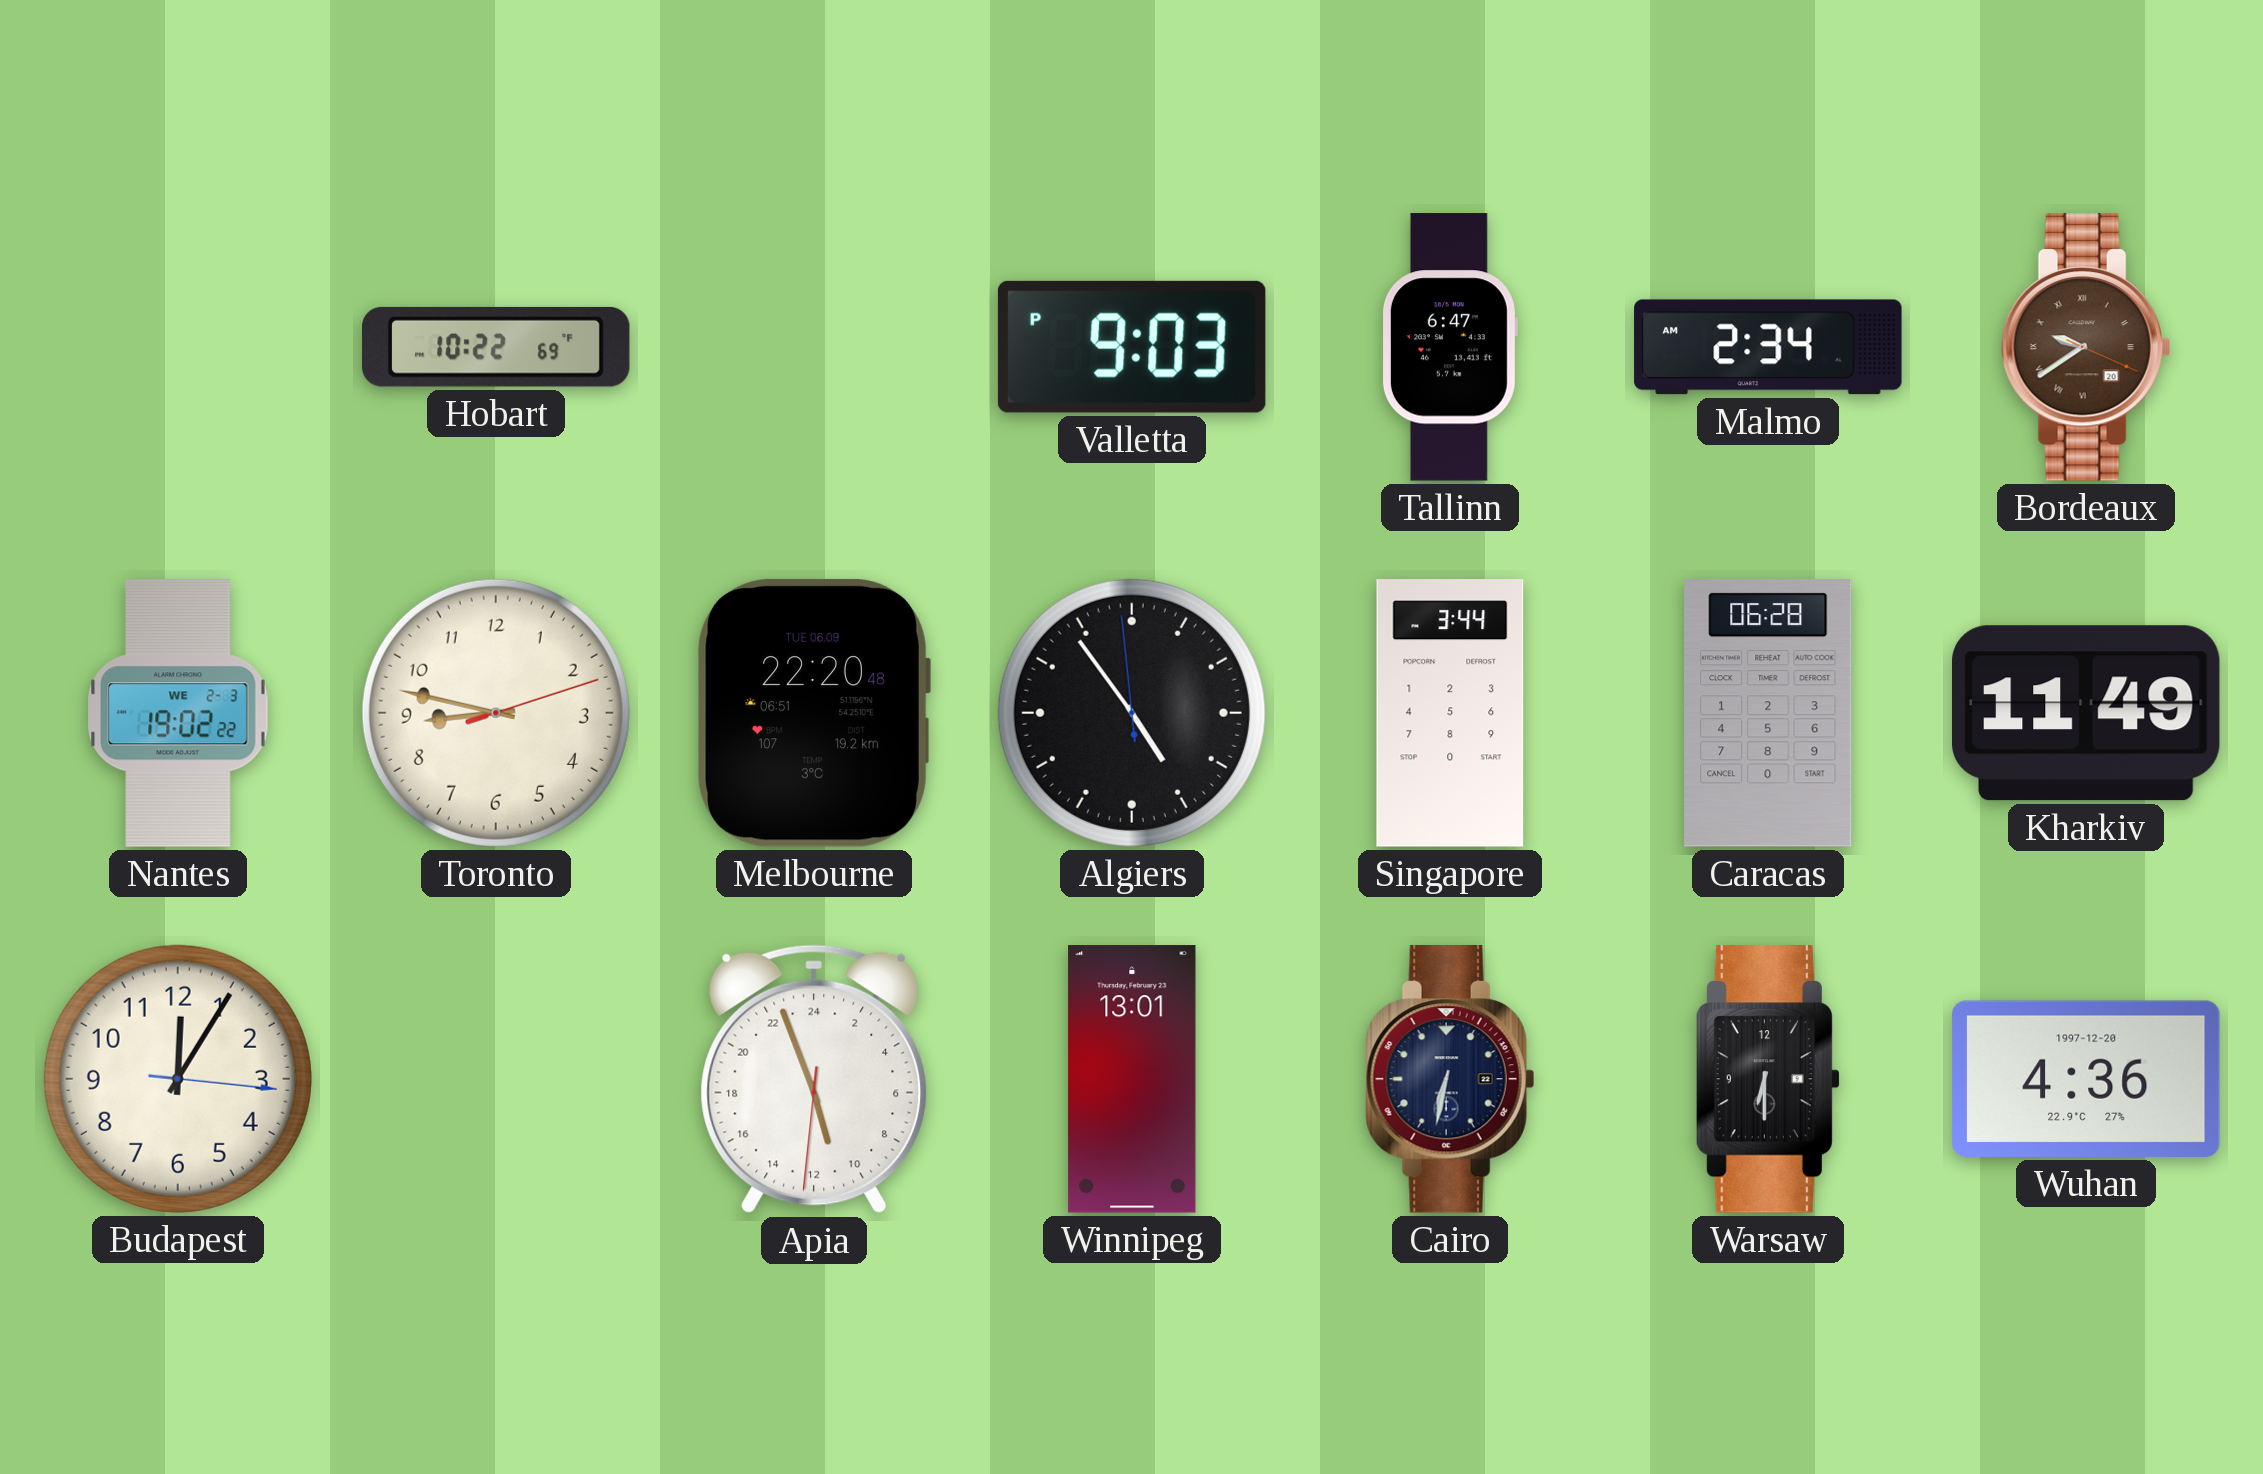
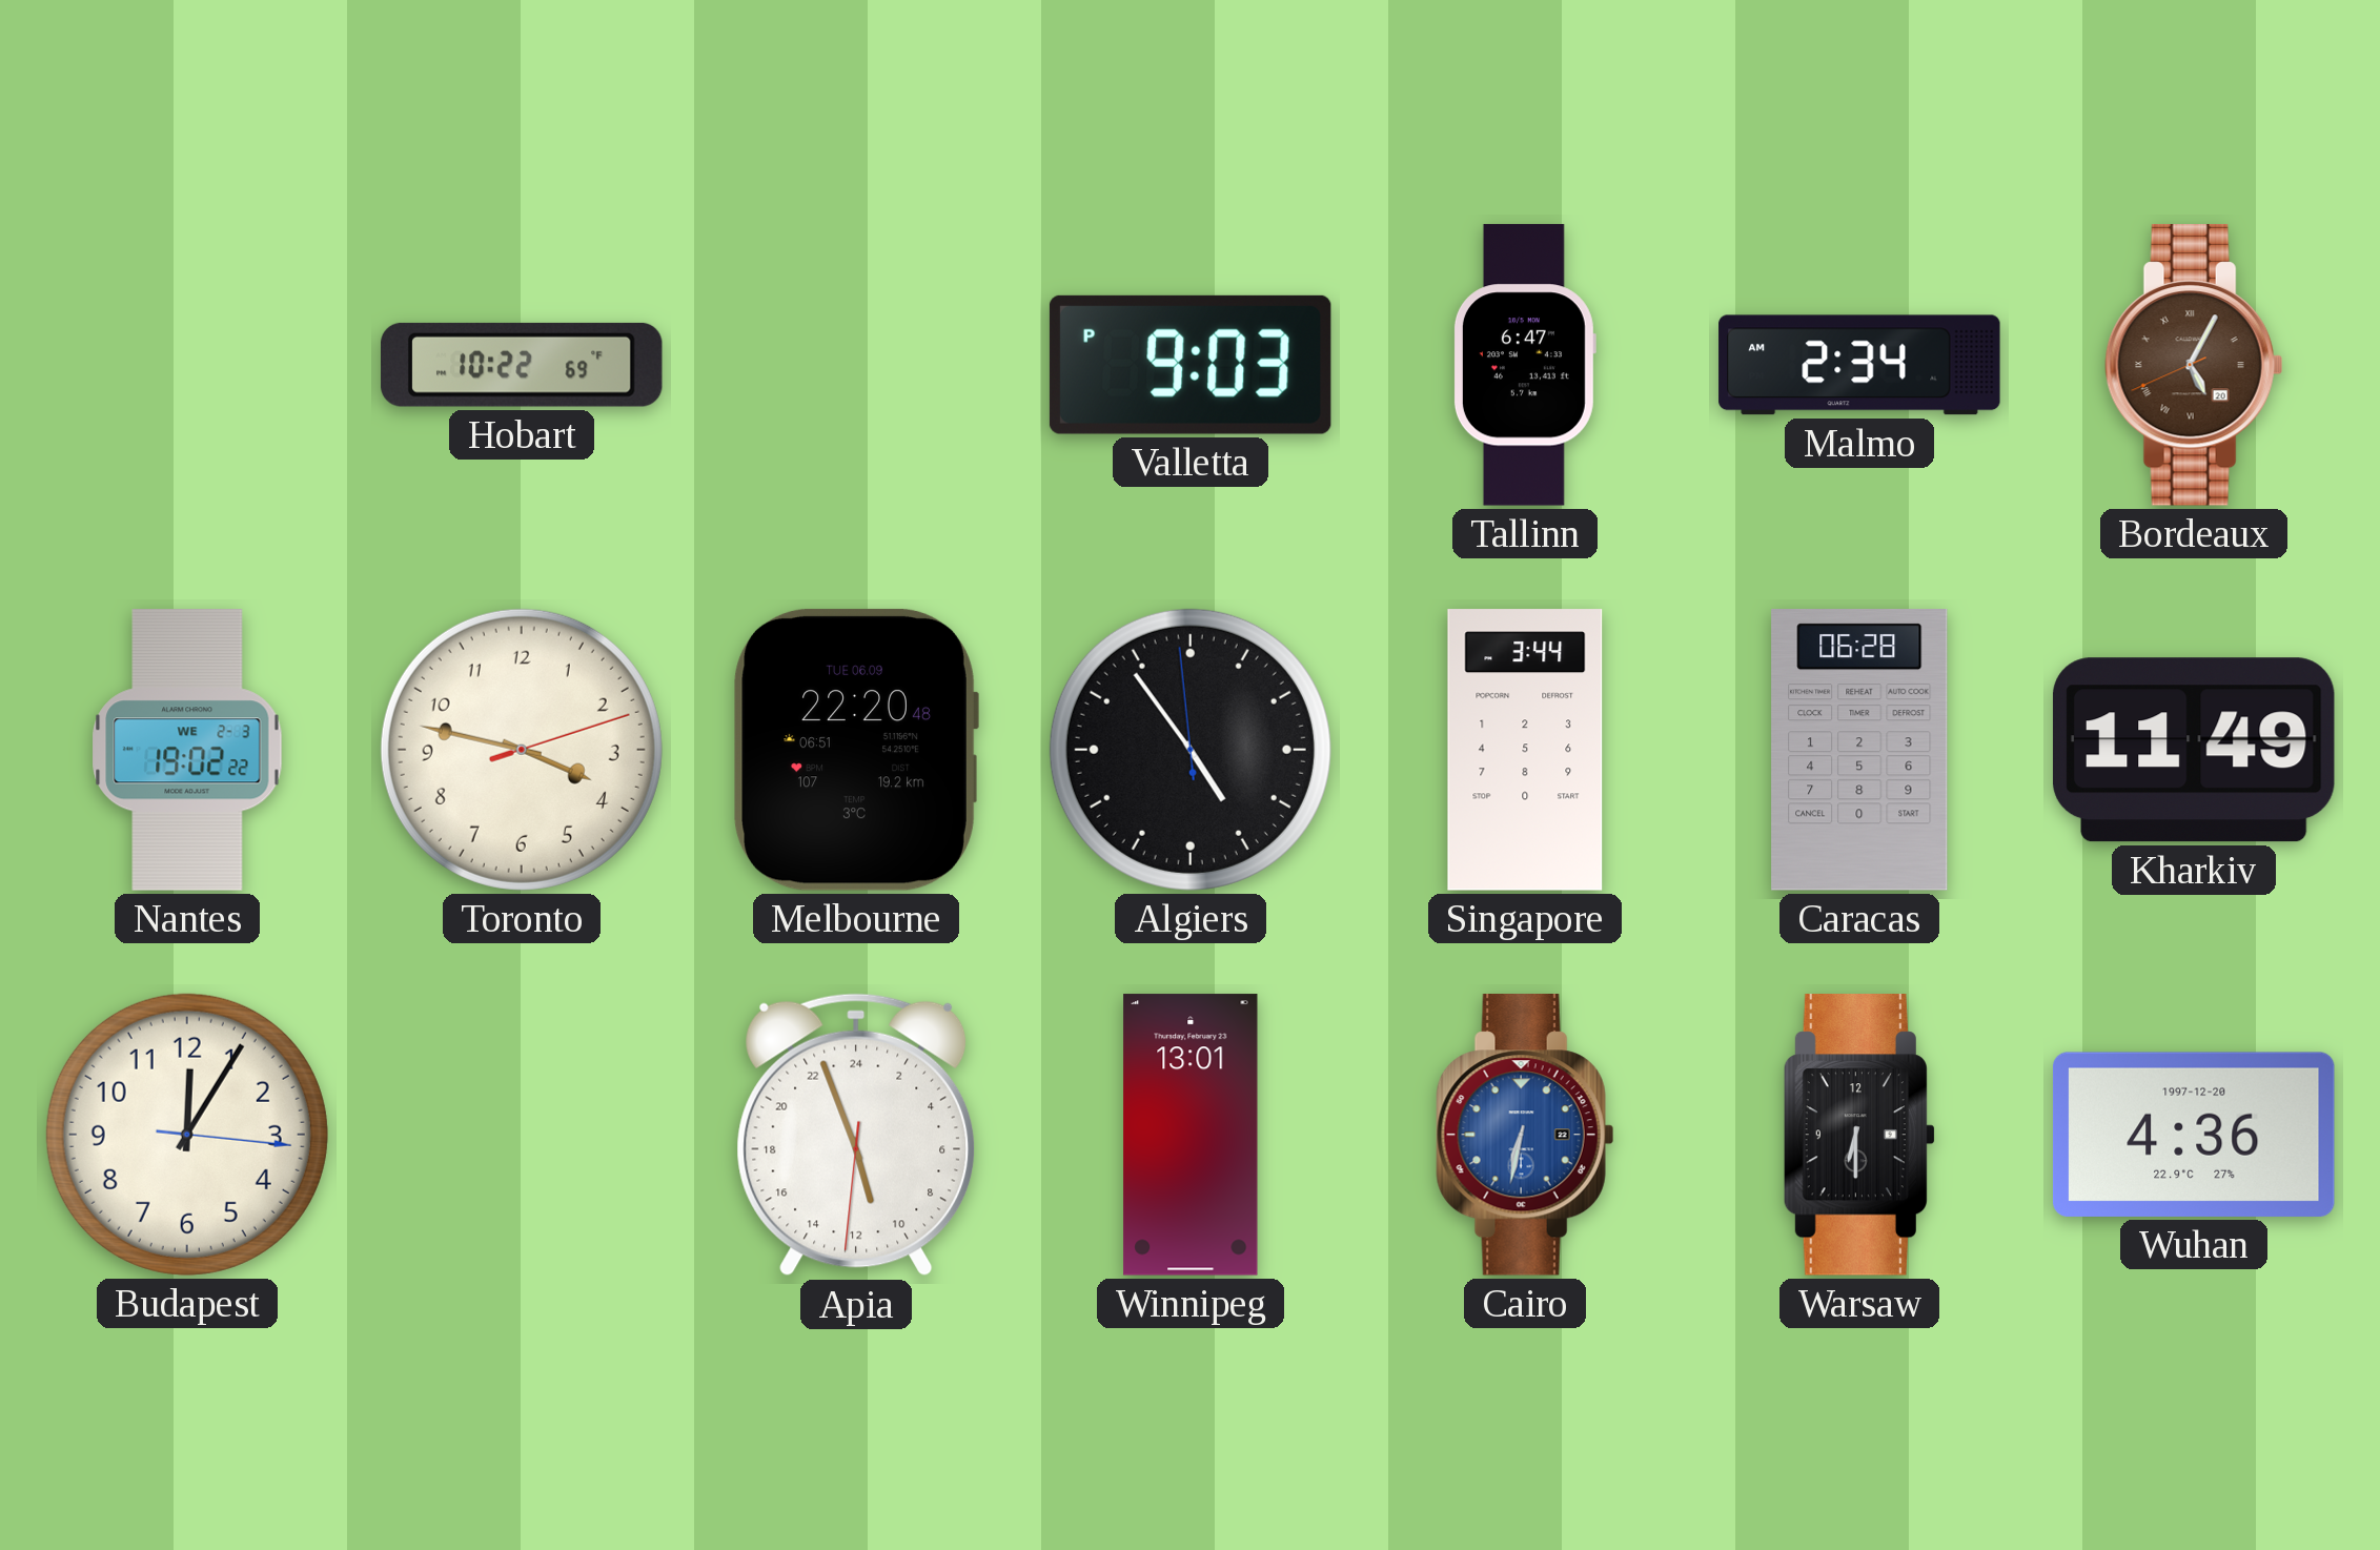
Bordeaux: 9:39 -> 5:04
Toronto: 8:47 -> 3:47
Cairo dial: navy -> blue
